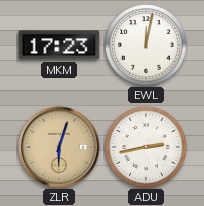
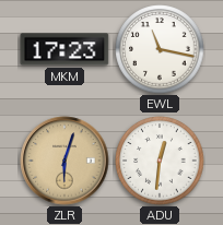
EWL: 12:02 -> 11:17
ADU: 2:43 -> 12:31
